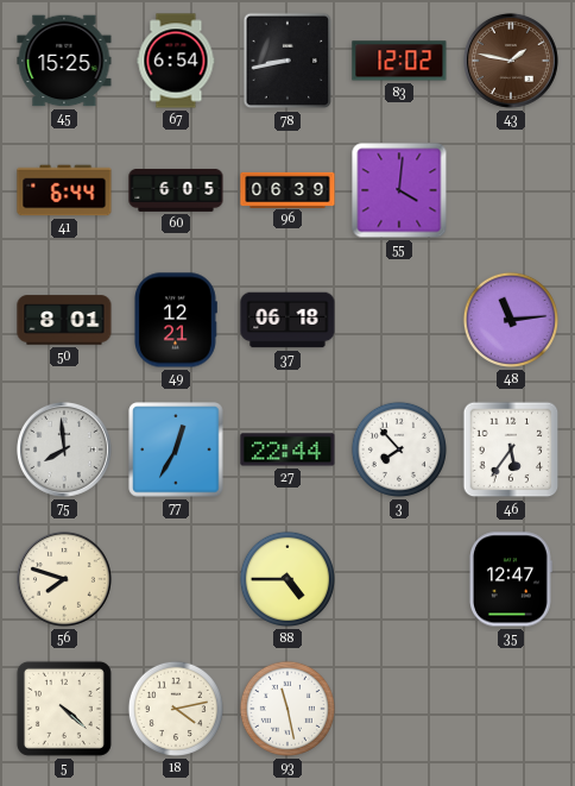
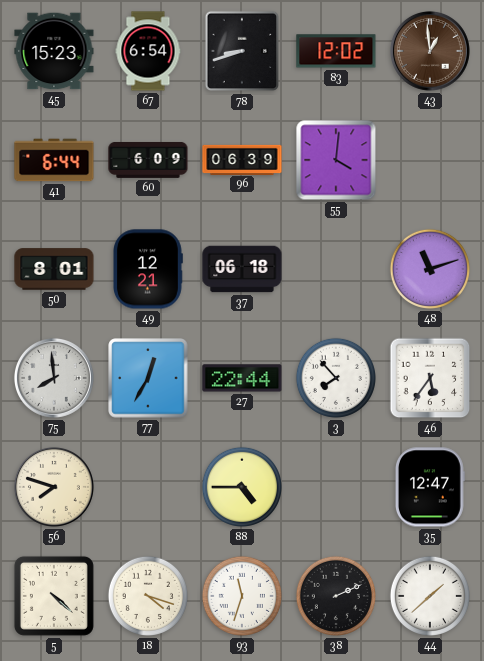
45: 15:25 -> 15:23
78: 8:43 -> 8:42
43: 1:47 -> 12:59
60: 6:05 -> 6:09
48: 11:14 -> 11:12
18: 4:13 -> 4:18
93: 11:28 -> 11:33
38: none -> 2:11
44: none -> 1:38
